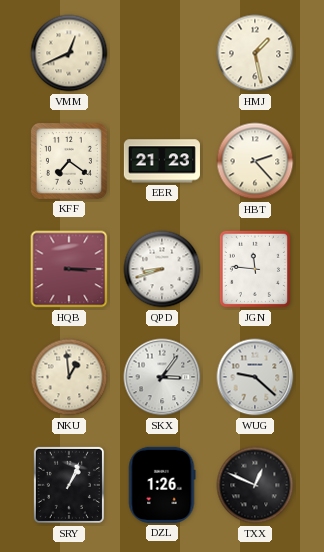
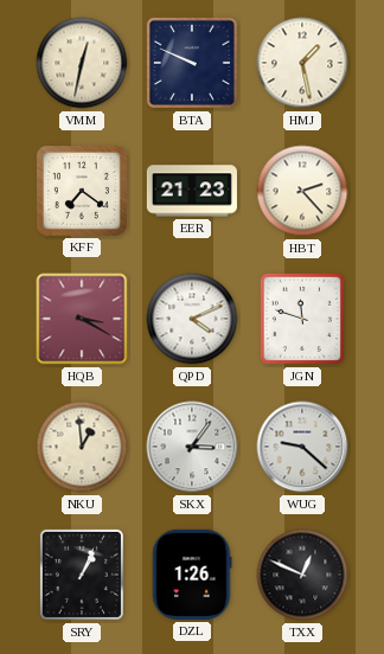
VMM: 12:41 -> 12:32
BTA: none -> 9:49
HQB: 3:15 -> 3:20
QPD: 8:42 -> 4:11
JGN: 11:46 -> 11:48
